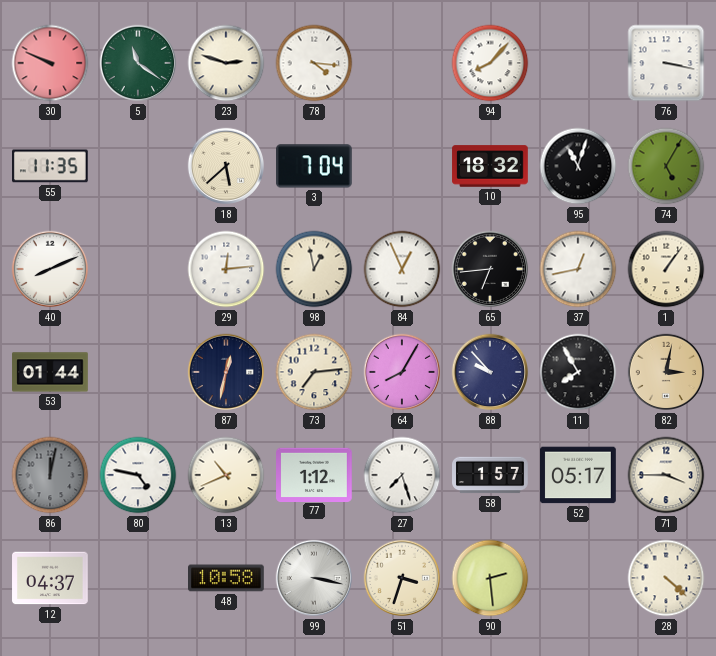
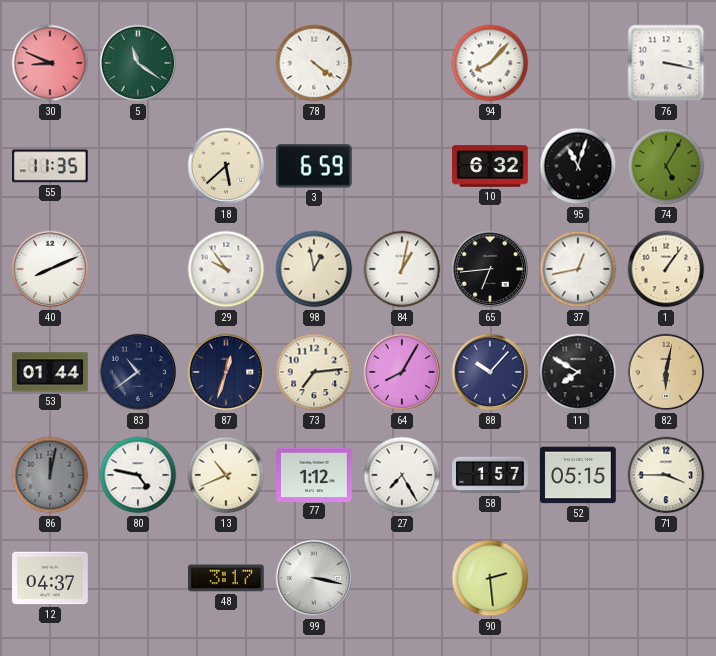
30: 9:49 -> 8:49
23: 2:48 -> none
78: 4:16 -> 4:21
3: 7:04 -> 6:59
10: 18:32 -> 6:32
29: 12:14 -> 9:54
84: 12:56 -> 1:02
83: none -> 10:39
87: 12:32 -> 12:33
88: 9:53 -> 10:07
11: 7:55 -> 7:50
82: 3:02 -> 6:02
27: 7:27 -> 7:25
52: 05:17 -> 05:15
48: 10:58 -> 3:17
51: 3:33 -> none
28: 4:22 -> none
